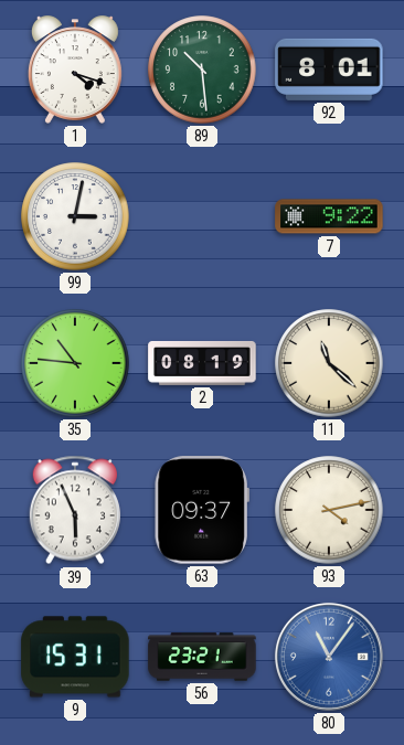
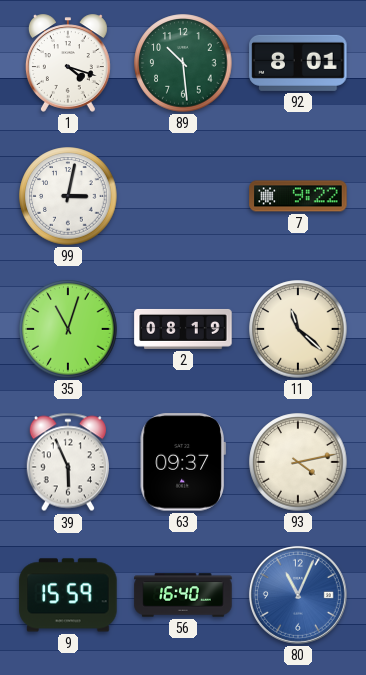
35: 10:46 -> 11:03
9: 15:31 -> 15:59
56: 23:21 -> 16:40
80: 11:06 -> 11:04
